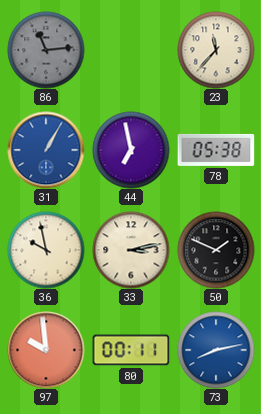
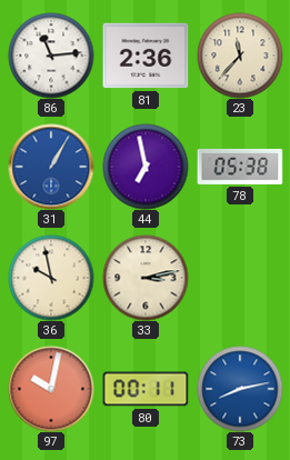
86 dial: grey -> white
81: none -> 2:36
50: 1:49 -> none
97: 9:59 -> 10:02
